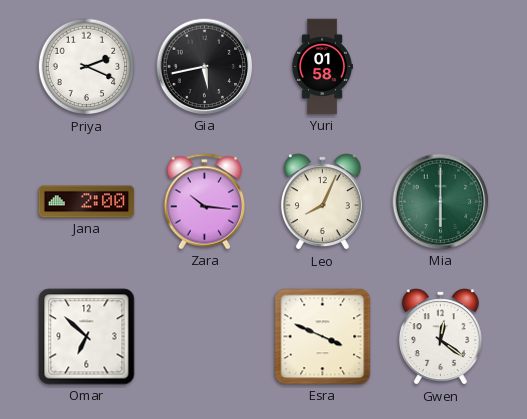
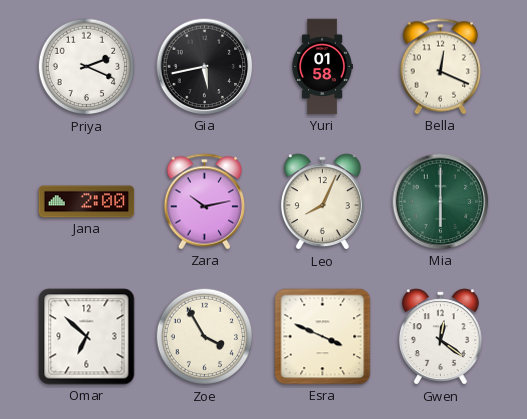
Bella: none -> 12:19
Zara: 10:16 -> 10:13
Zoe: none -> 3:55
